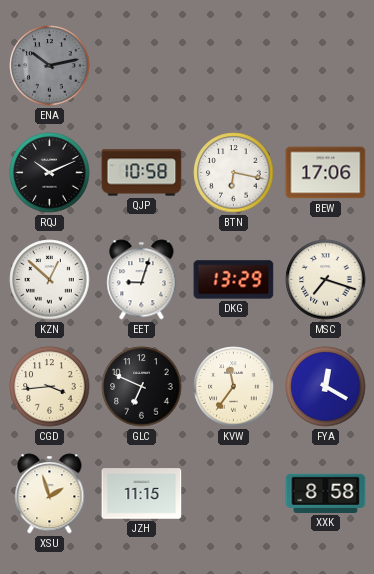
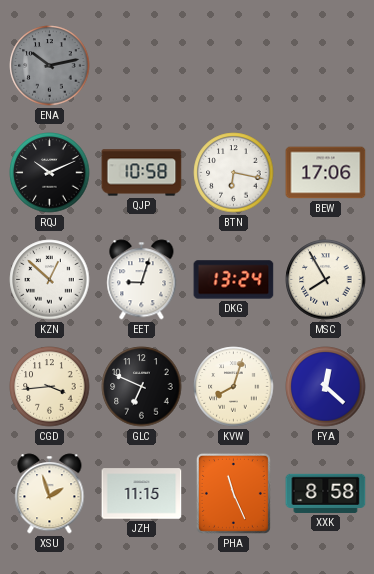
DKG: 13:29 -> 13:24
MSC: 7:18 -> 7:55
KVW: 11:36 -> 8:03
FYA: 12:20 -> 12:22
PHA: none -> 11:26
